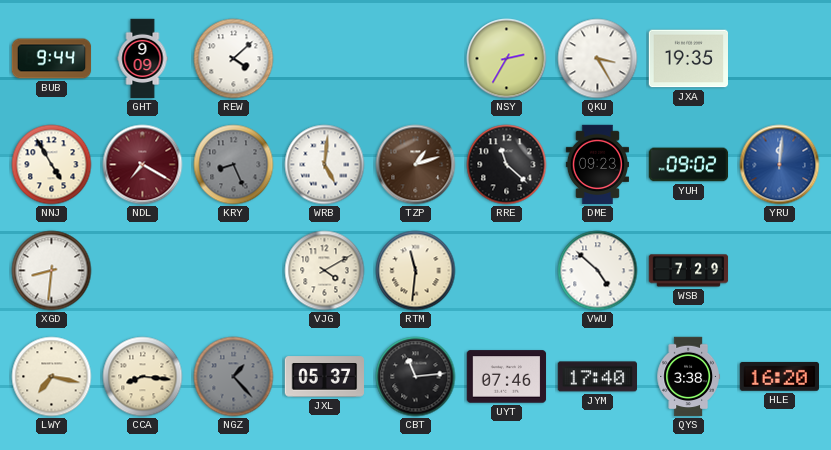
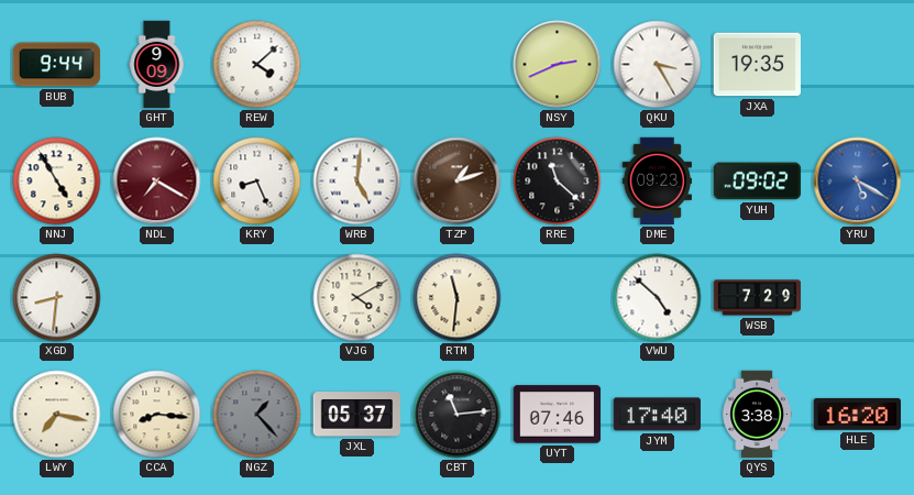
NSY: 2:35 -> 2:41
KRY dial: grey -> white
YRU: 12:01 -> 5:20
